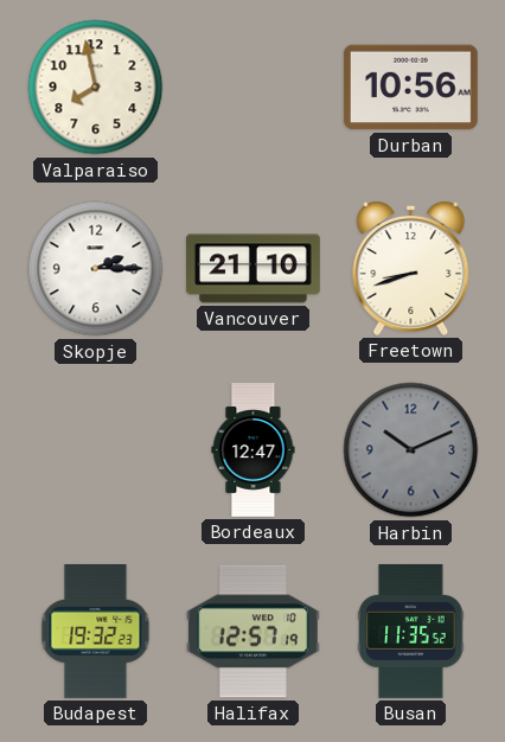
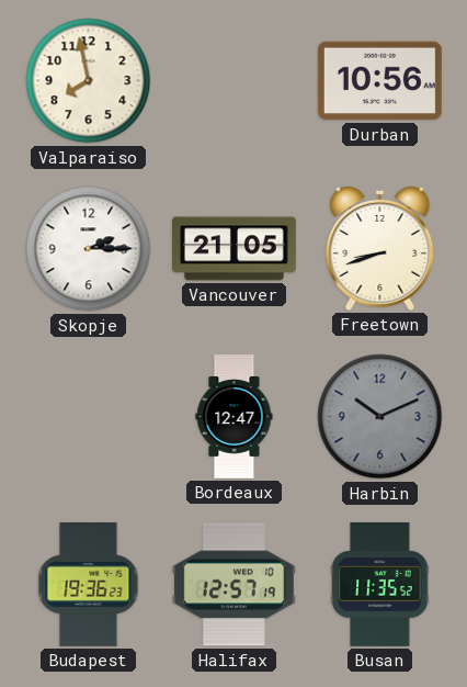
Vancouver: 21:10 -> 21:05
Budapest: 19:32 -> 19:36
